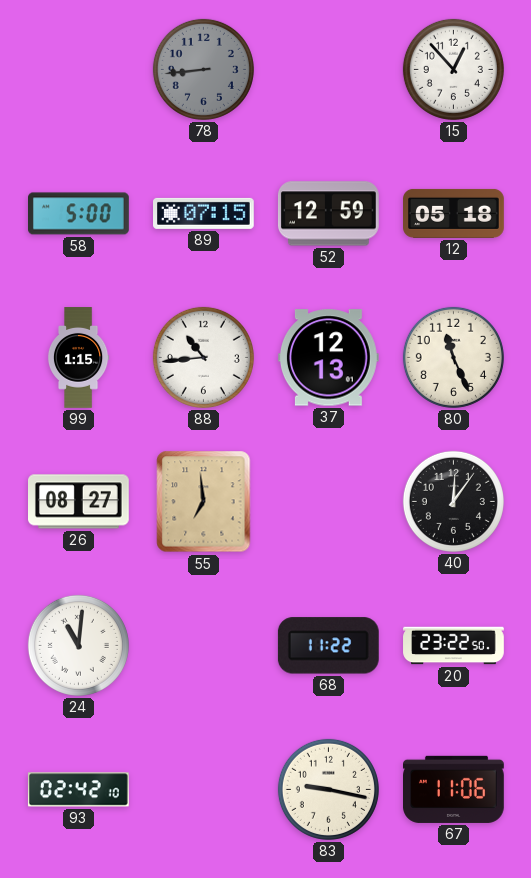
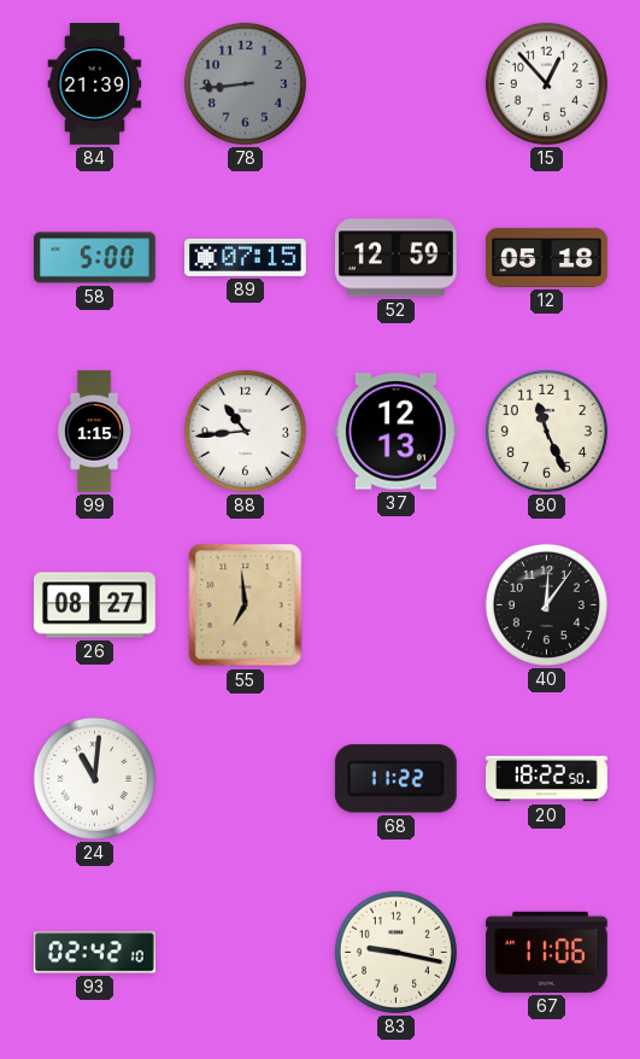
84: none -> 21:39
20: 23:22 -> 18:22
